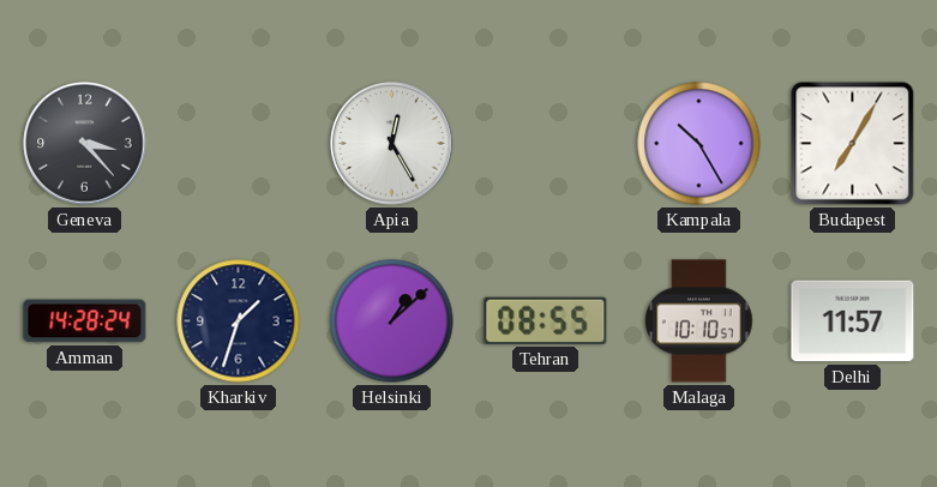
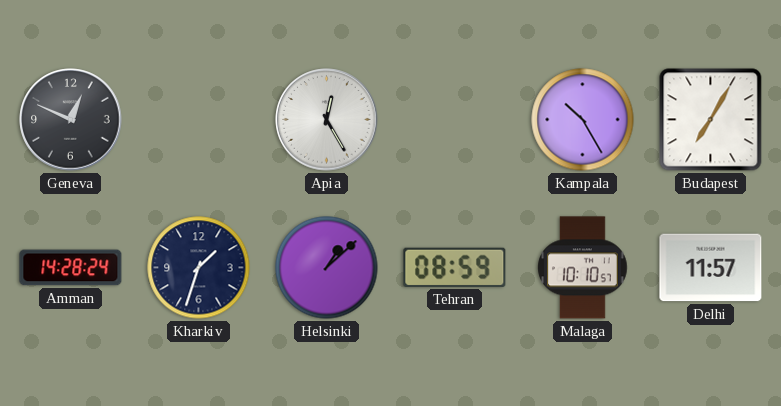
Geneva: 3:23 -> 12:49
Tehran: 08:55 -> 08:59
